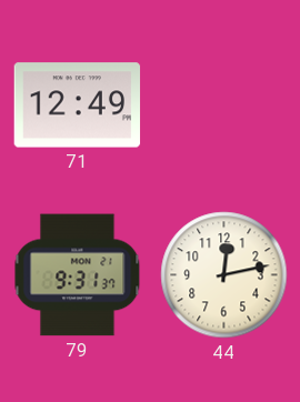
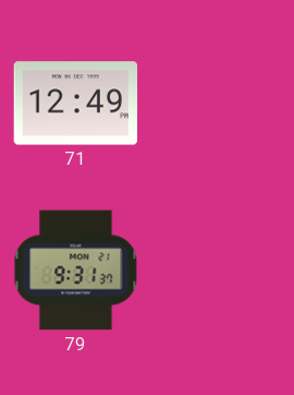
44: 12:13 -> none
